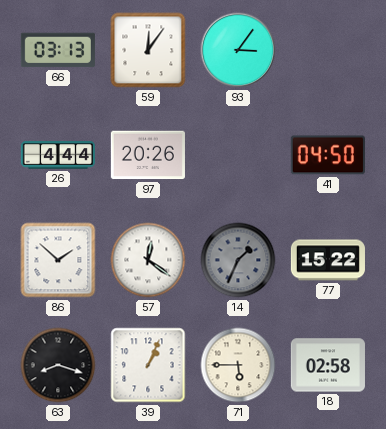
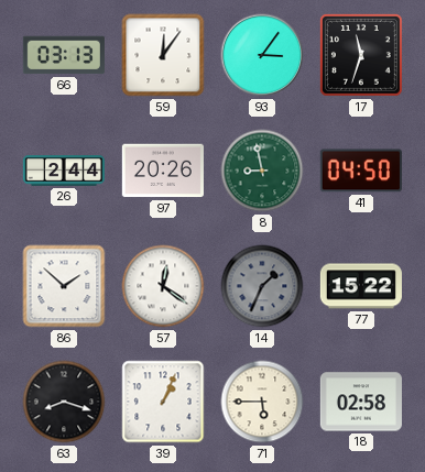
17: none -> 11:33
26: 4:44 -> 2:44
8: none -> 8:58
